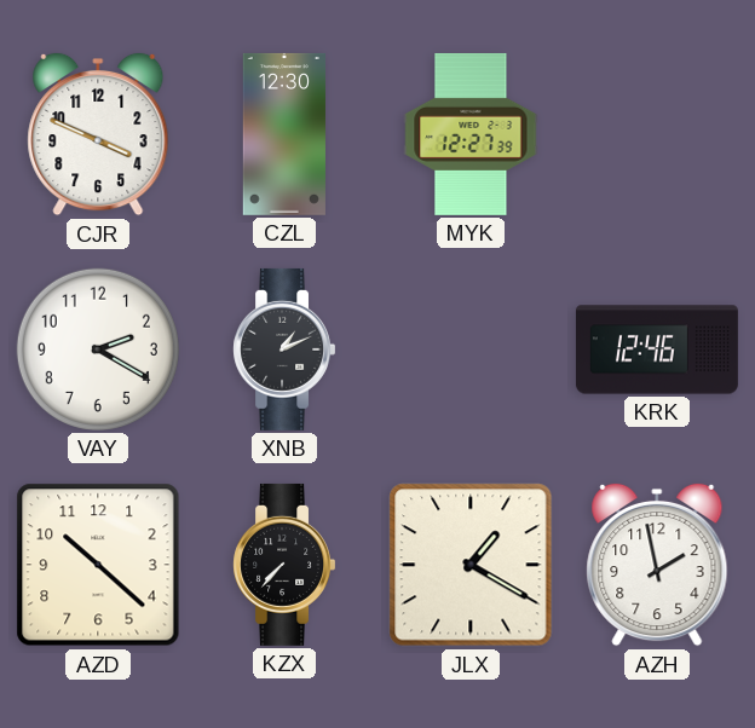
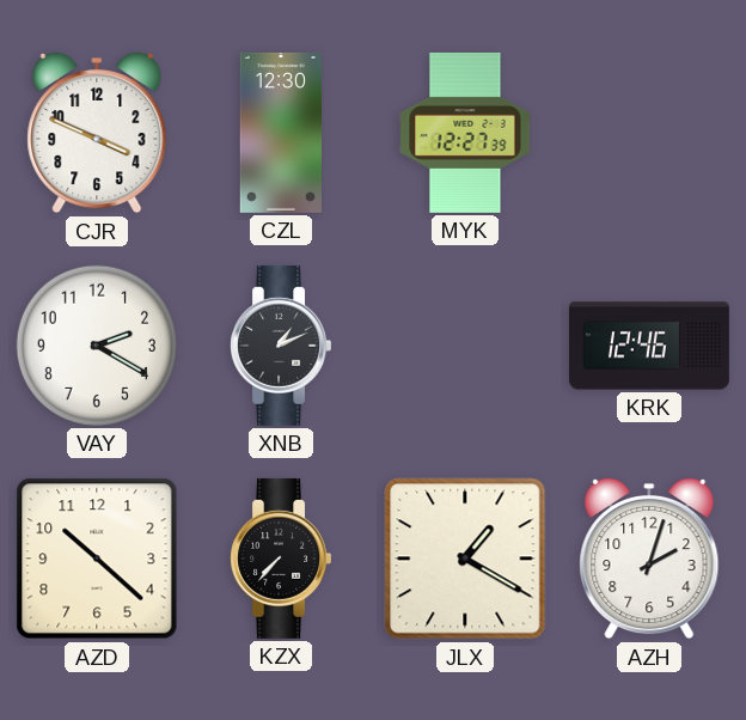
AZH: 1:58 -> 2:03
